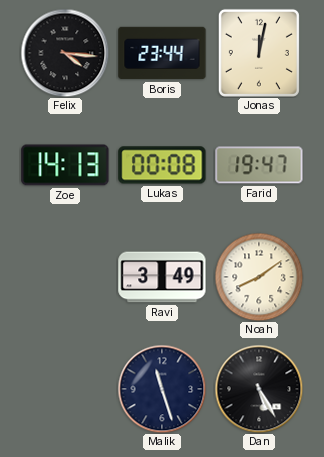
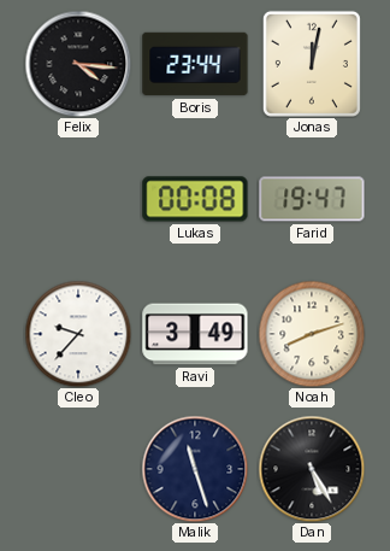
Zoe: 14:13 -> none
Cleo: none -> 9:37
Noah: 8:09 -> 8:12
